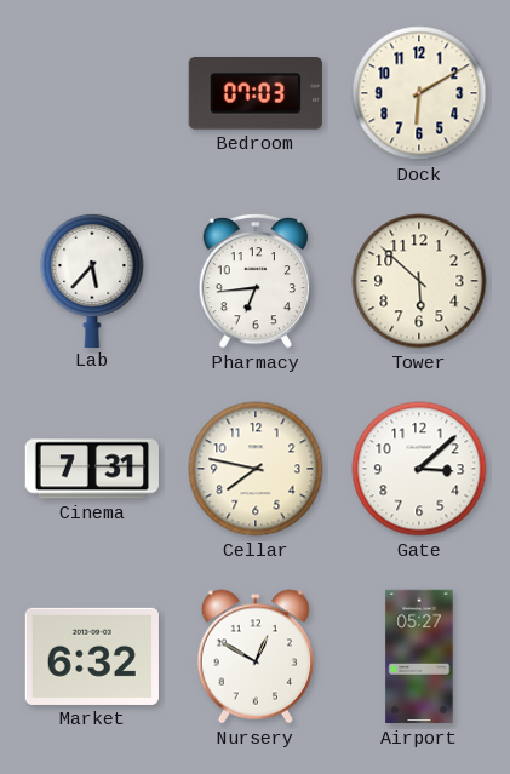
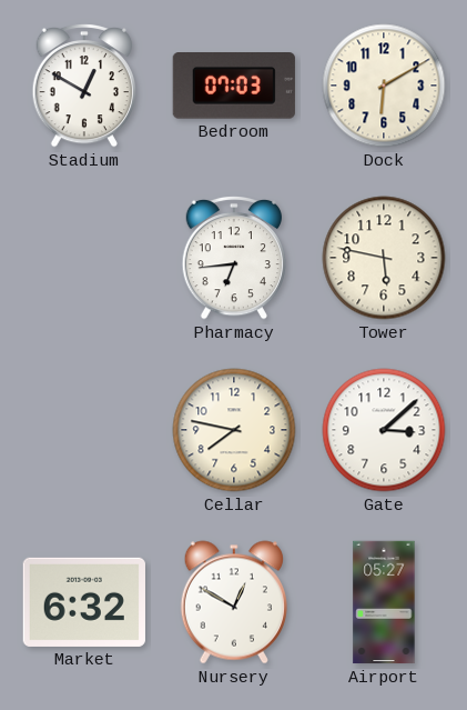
Stadium: none -> 12:50
Lab: 5:37 -> none
Tower: 5:52 -> 5:47
Cinema: 7:31 -> none
